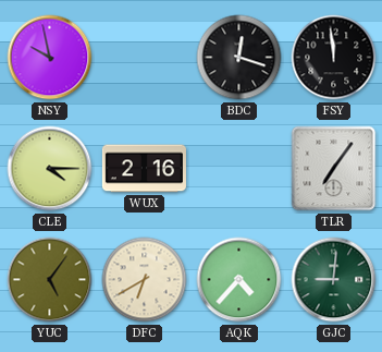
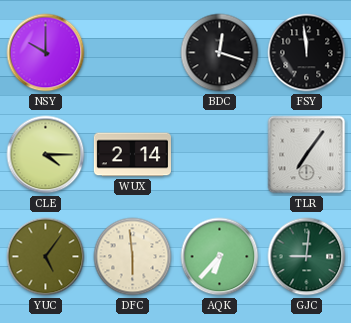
NSY: 9:58 -> 10:00
WUX: 2:16 -> 2:14
DFC: 6:40 -> 5:59
AQK: 4:37 -> 6:37
